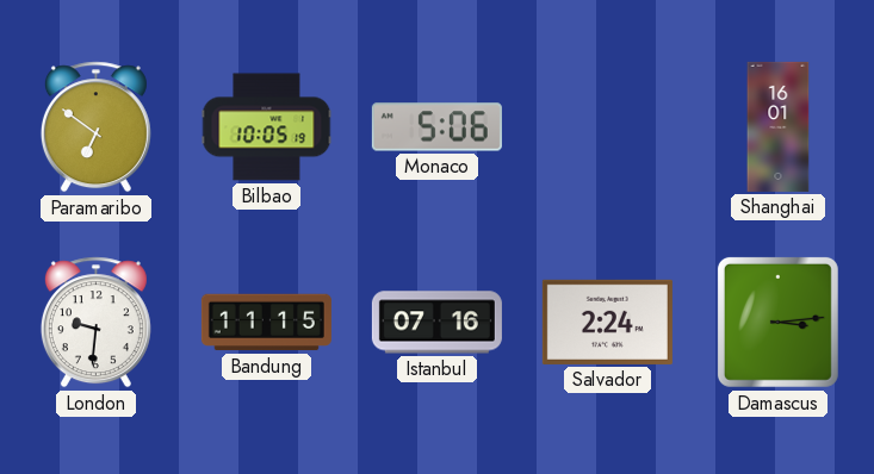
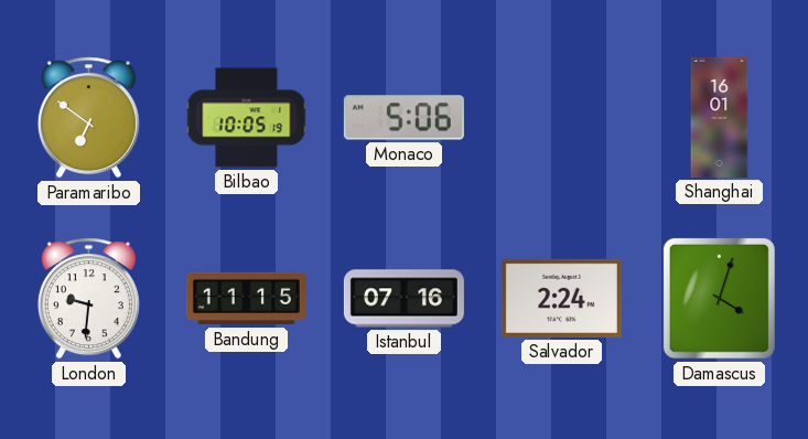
Damascus: 3:14 -> 4:03
